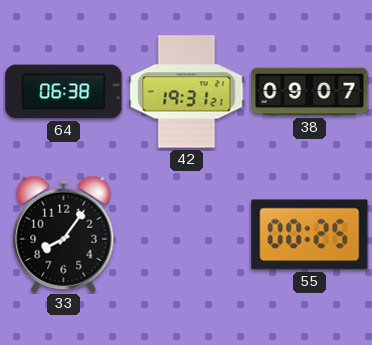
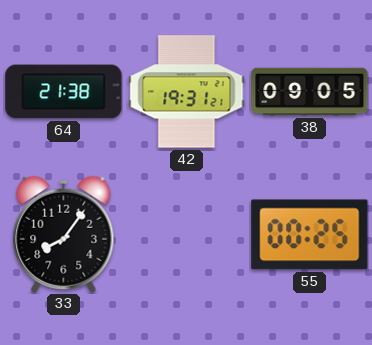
64: 06:38 -> 21:38
38: 09:07 -> 09:05
